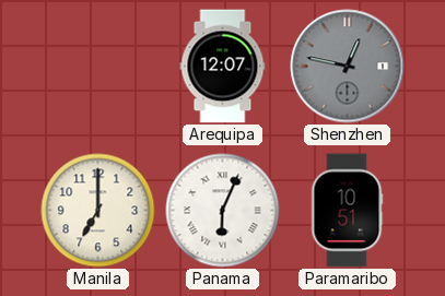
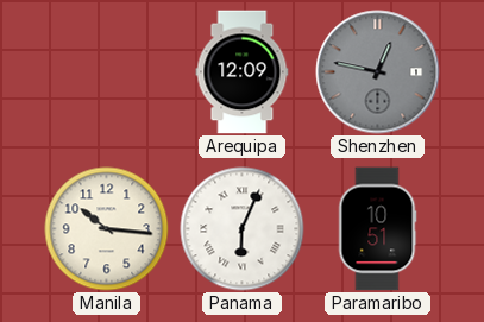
Arequipa: 12:07 -> 12:09
Manila: 7:00 -> 10:16
